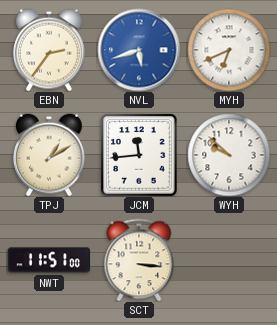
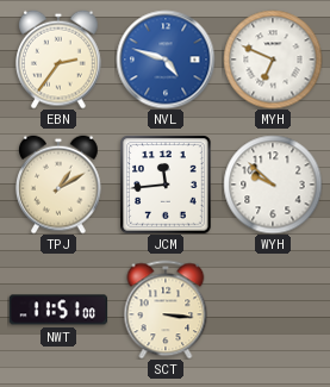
NVL: 5:42 -> 4:48
MYH: 6:41 -> 6:49
